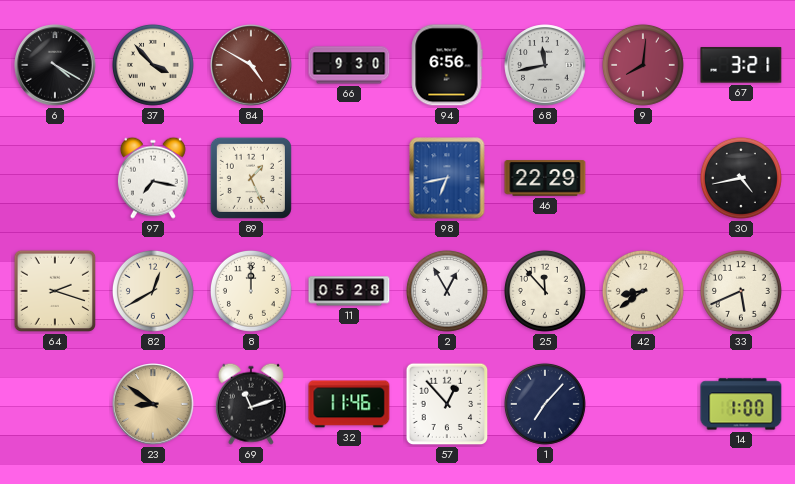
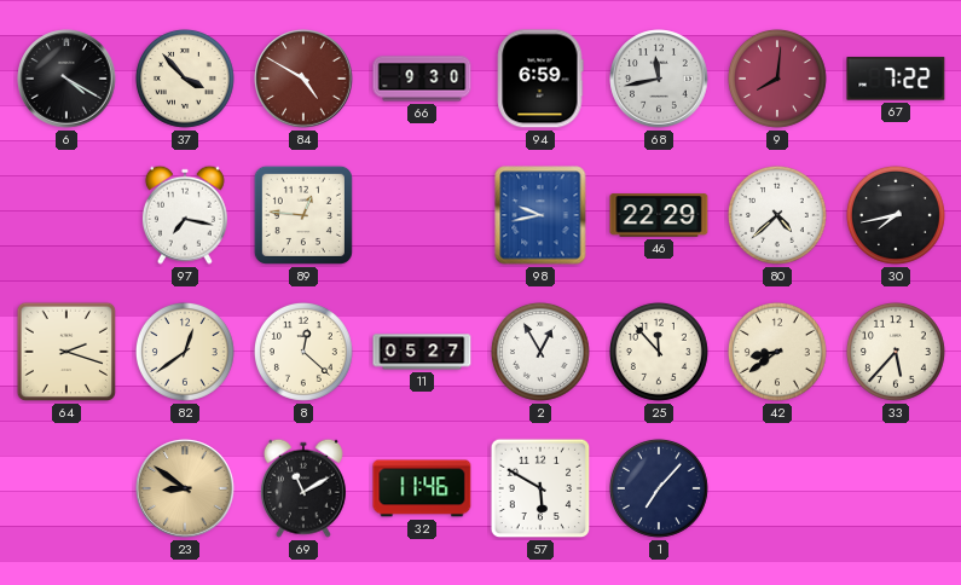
94: 6:56 -> 6:59
67: 3:21 -> 7:22
89: 1:26 -> 12:46
98: 6:43 -> 9:43
80: none -> 4:38
30: 4:43 -> 7:43
82: 12:40 -> 12:39
8: 12:00 -> 12:22
11: 05:28 -> 05:27
33: 5:41 -> 5:37
69: 11:12 -> 11:10
57: 12:53 -> 5:50
14: 1:00 -> none
